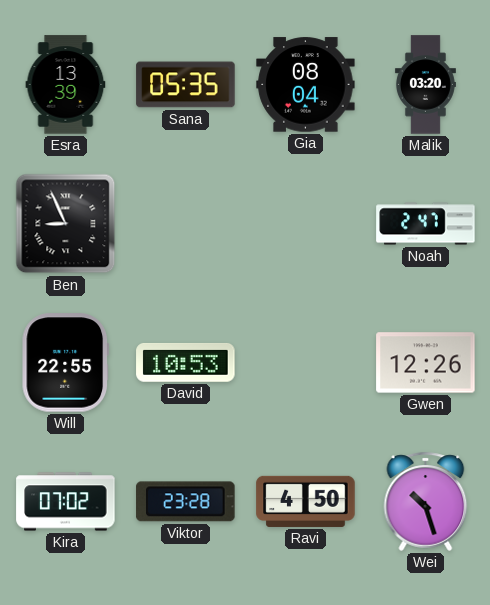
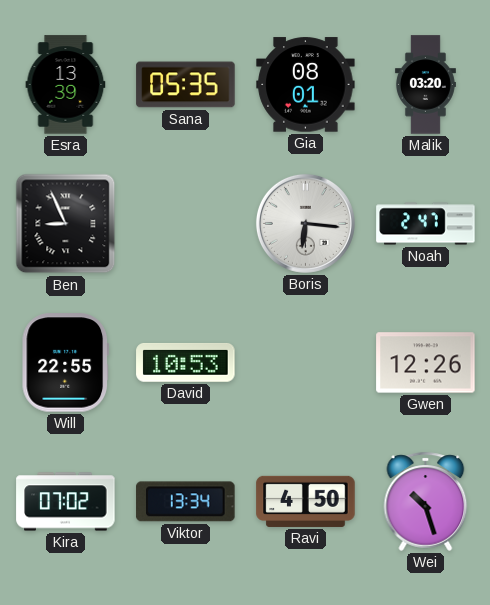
Gia: 08:04 -> 08:01
Boris: none -> 6:16
Viktor: 23:28 -> 13:34
